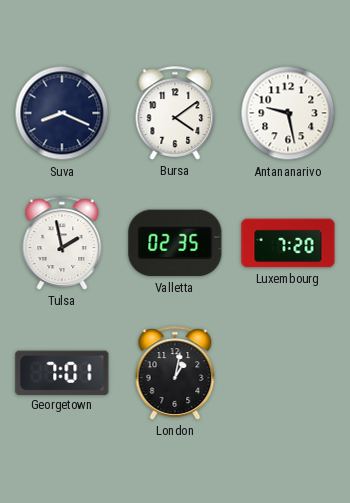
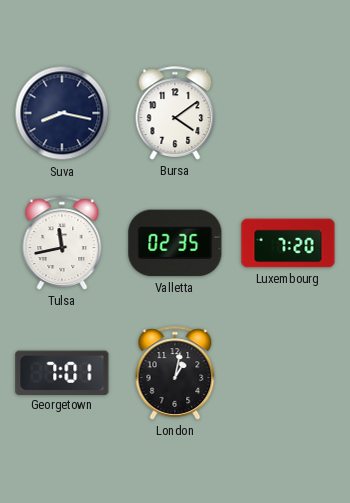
Suva: 8:19 -> 8:17
Antananarivo: 9:28 -> none
Tulsa: 1:58 -> 11:43
